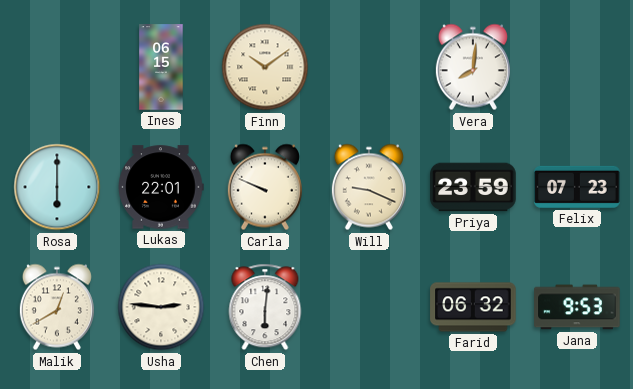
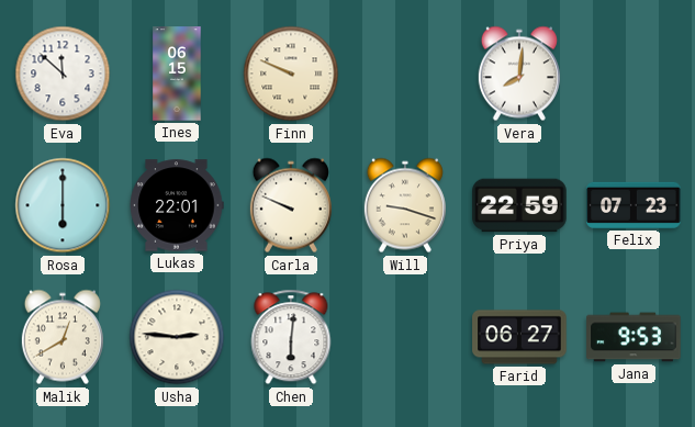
Eva: none -> 11:52
Finn: 10:09 -> 9:49
Will: 9:19 -> 9:18
Priya: 23:59 -> 22:59
Farid: 06:32 -> 06:27
